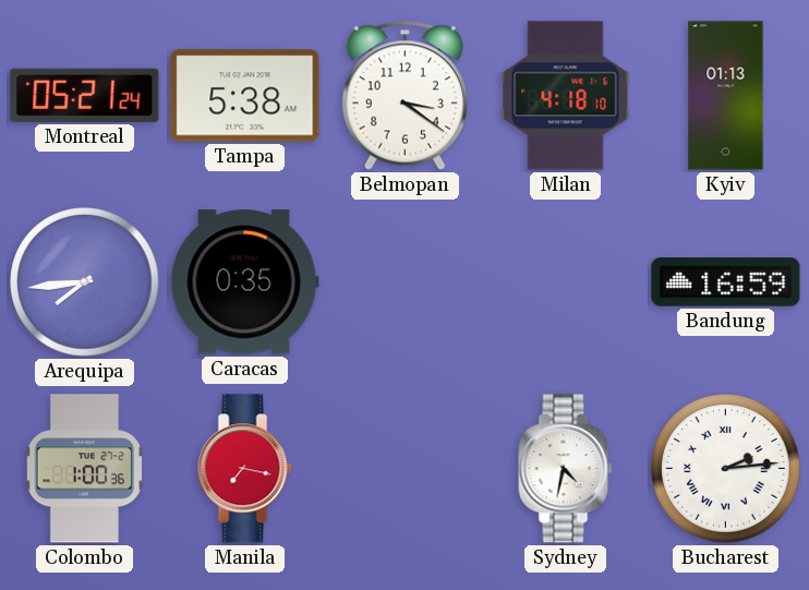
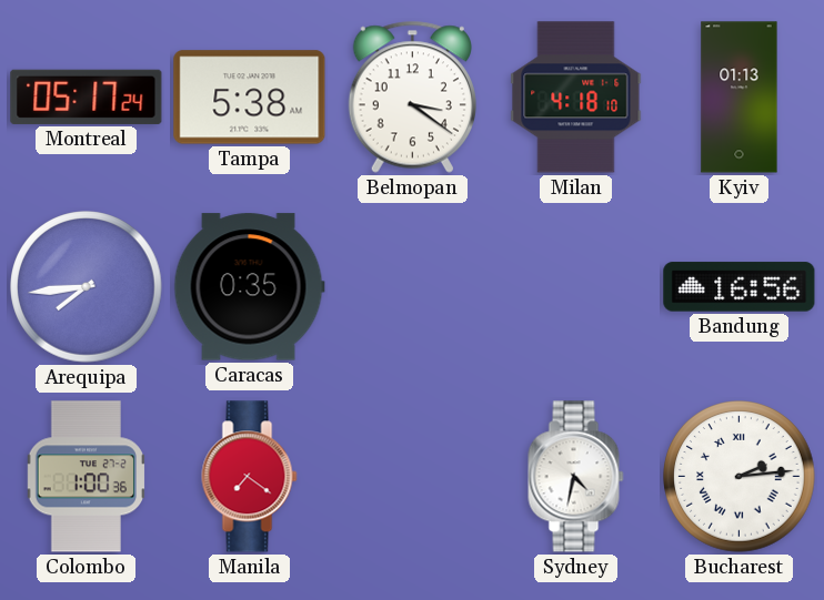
Montreal: 05:21 -> 05:17
Bandung: 16:59 -> 16:56
Manila: 7:17 -> 7:21
